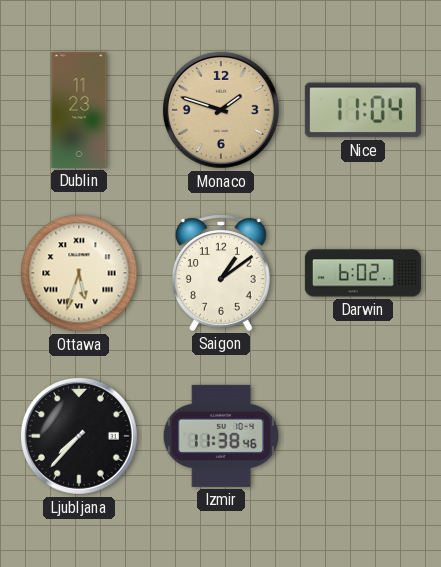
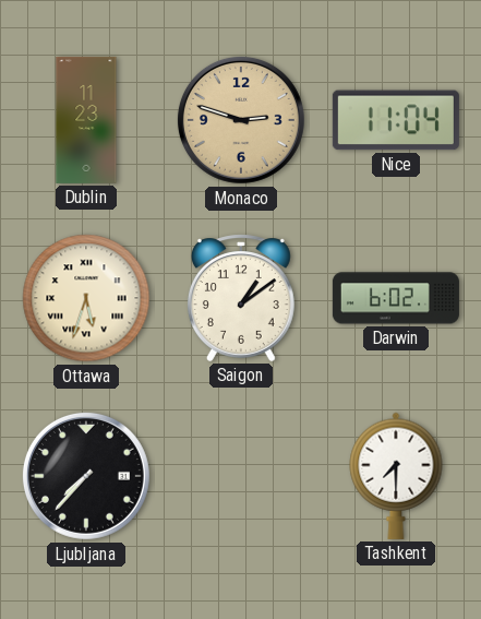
Monaco: 1:48 -> 2:48
Izmir: 11:38 -> none
Tashkent: none -> 7:30
